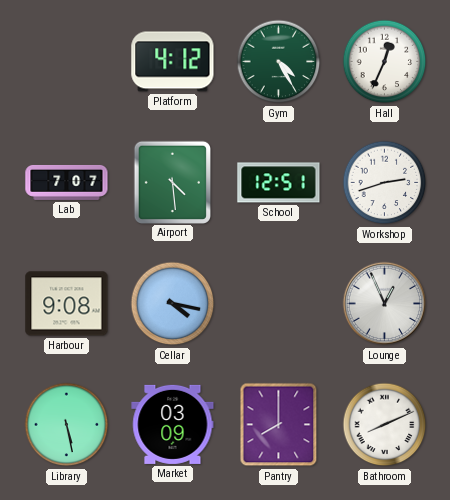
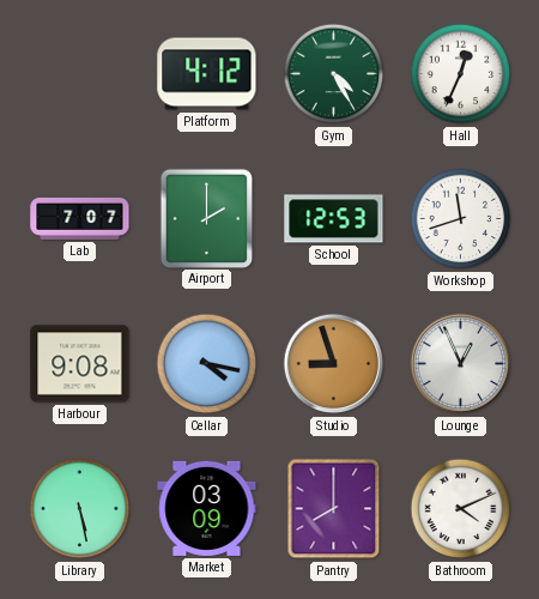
Airport: 4:29 -> 2:00
School: 12:51 -> 12:53
Workshop: 2:42 -> 11:42
Studio: none -> 8:57
Bathroom: 8:11 -> 4:11
